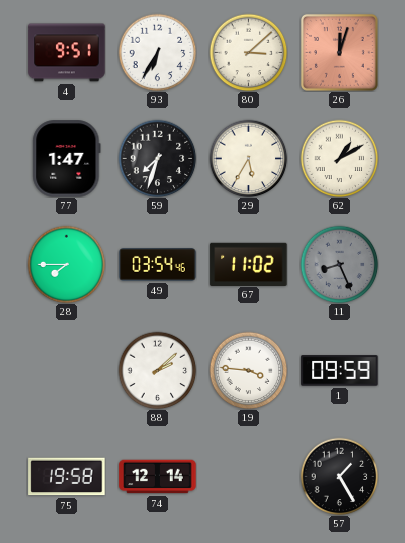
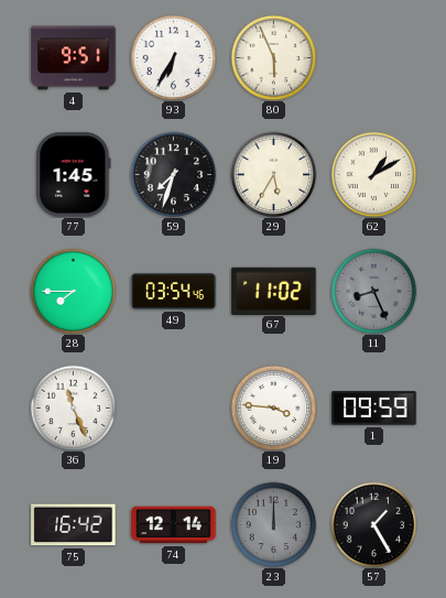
80: 3:08 -> 5:56
26: 12:03 -> none
77: 1:47 -> 1:45
36: none -> 11:26
88: 2:08 -> none
75: 19:58 -> 16:42
23: none -> 12:00
